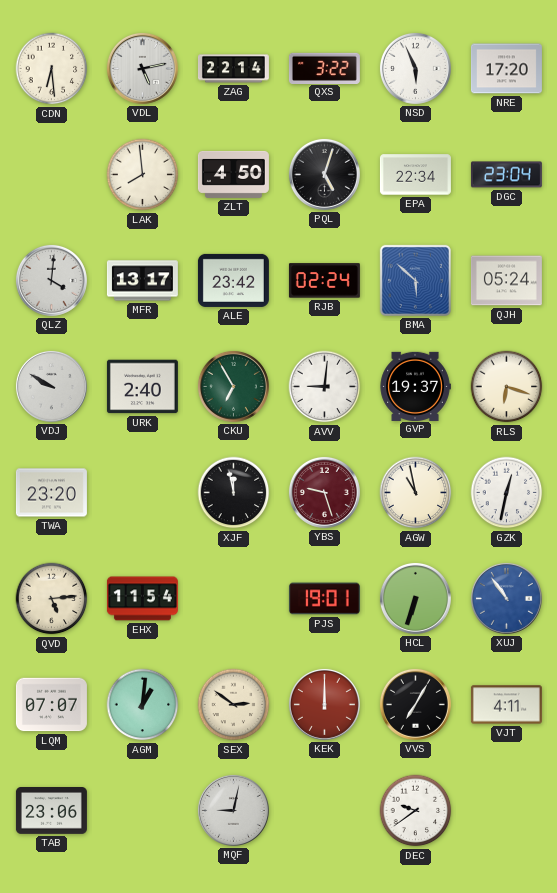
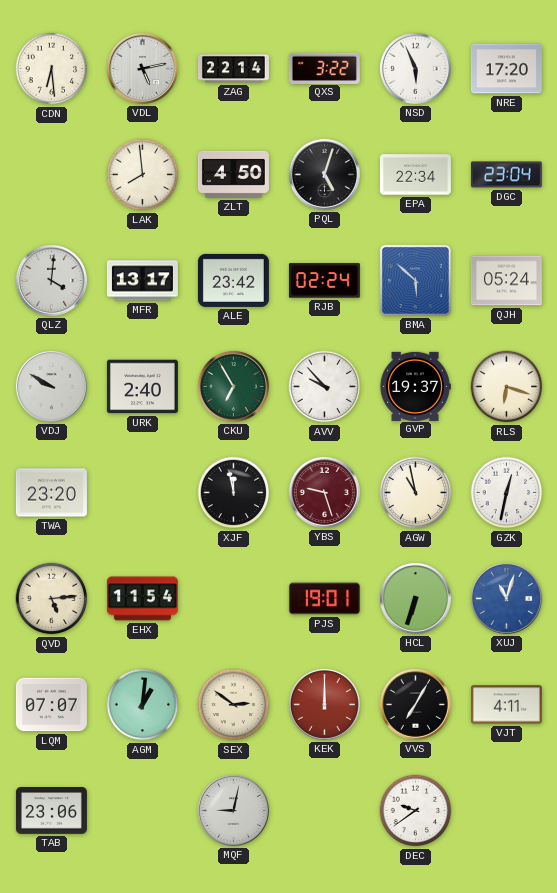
AVV: 9:01 -> 9:53
XUJ: 10:54 -> 11:03
